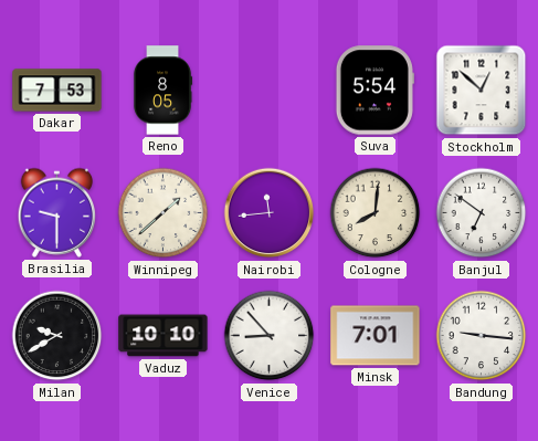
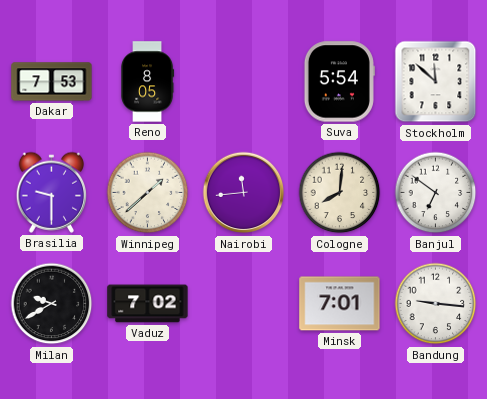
Stockholm: 12:52 -> 11:52
Vaduz: 10:10 -> 7:02
Venice: 8:53 -> none
